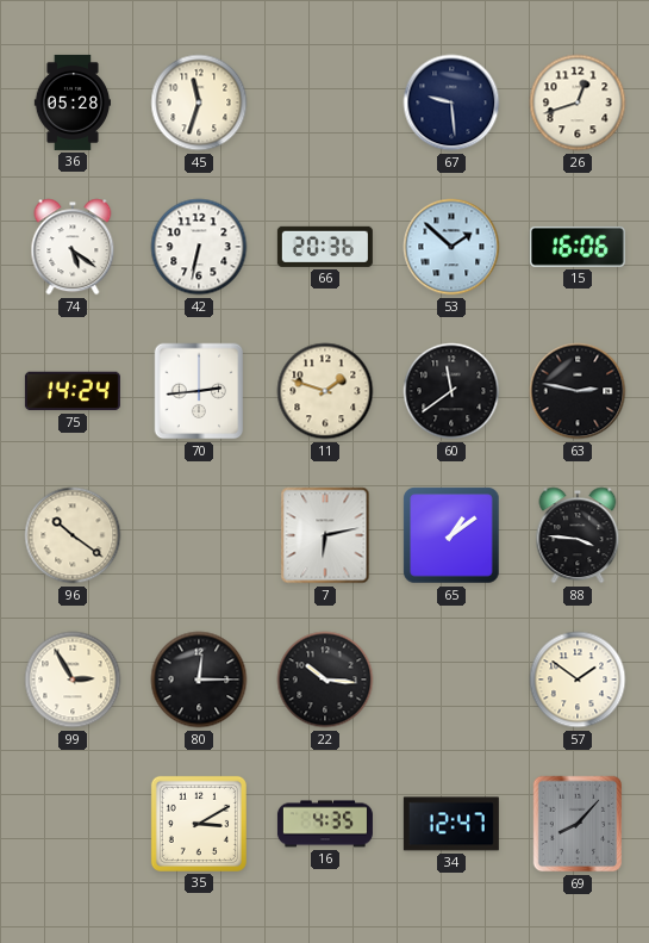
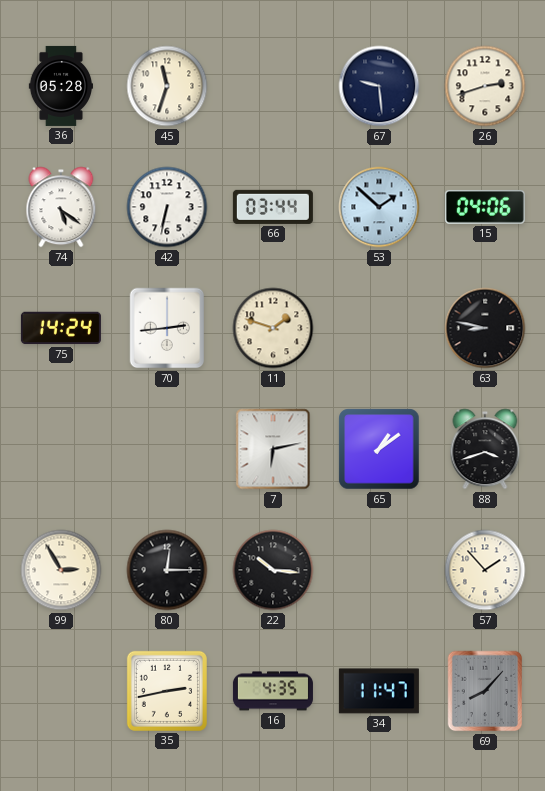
26: 12:42 -> 2:42
66: 20:36 -> 03:44
15: 16:06 -> 04:06
60: 11:39 -> none
63: 2:47 -> 8:47
96: 10:21 -> none
88: 3:46 -> 3:42
57: 1:51 -> 1:53
35: 3:10 -> 2:43
34: 12:47 -> 11:47
